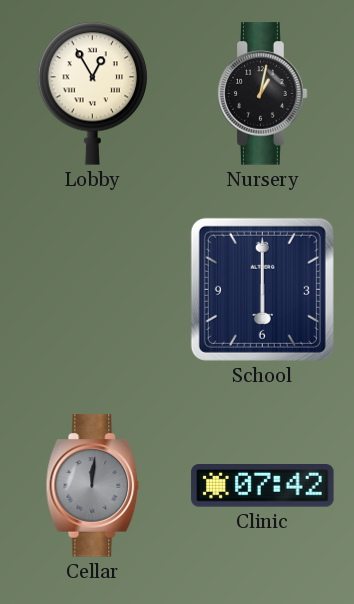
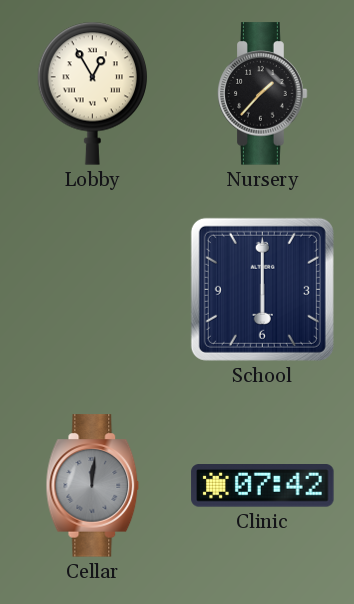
Nursery: 1:02 -> 1:37
